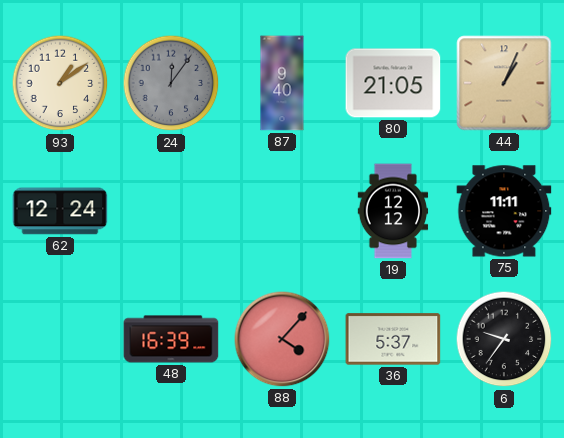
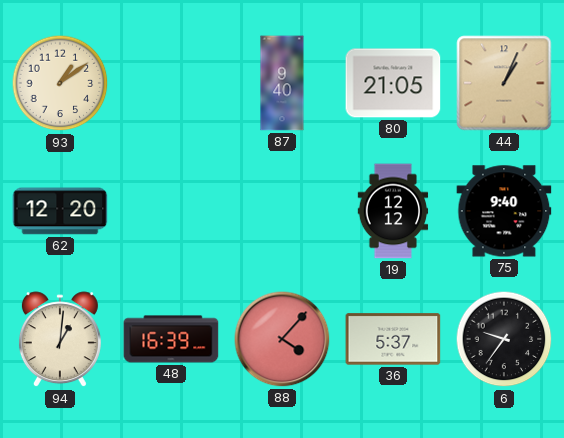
24: 12:06 -> none
62: 12:24 -> 12:20
75: 11:11 -> 9:40
94: none -> 1:01
